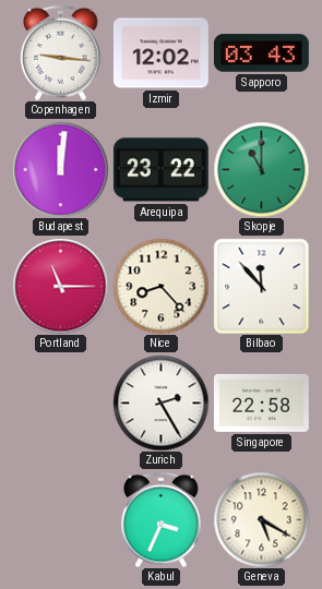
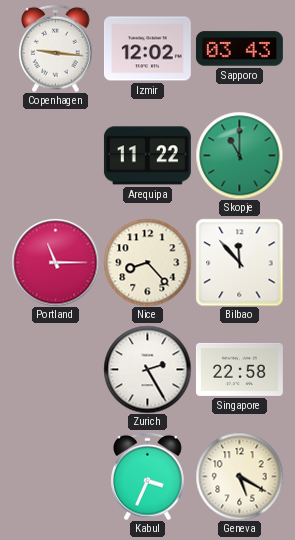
Budapest: 12:01 -> none
Arequipa: 23:22 -> 11:22
